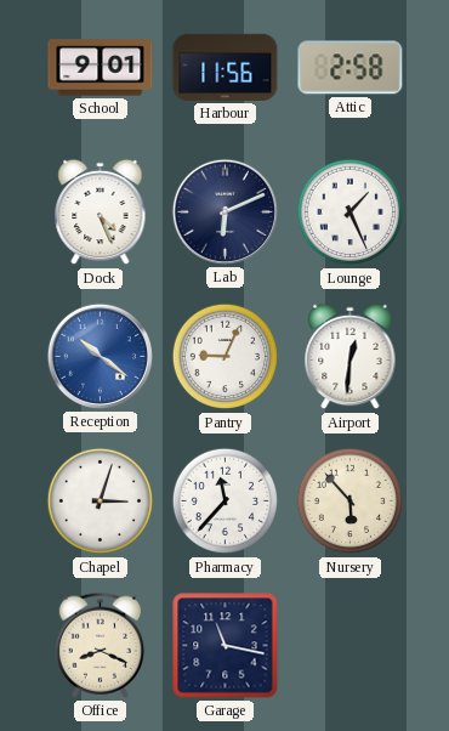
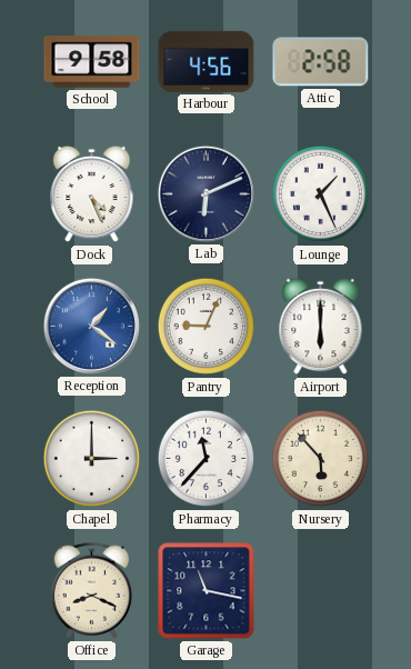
School: 9:01 -> 9:58
Harbour: 11:56 -> 4:56
Reception: 10:21 -> 1:21
Airport: 12:31 -> 6:00
Chapel: 3:03 -> 3:00
